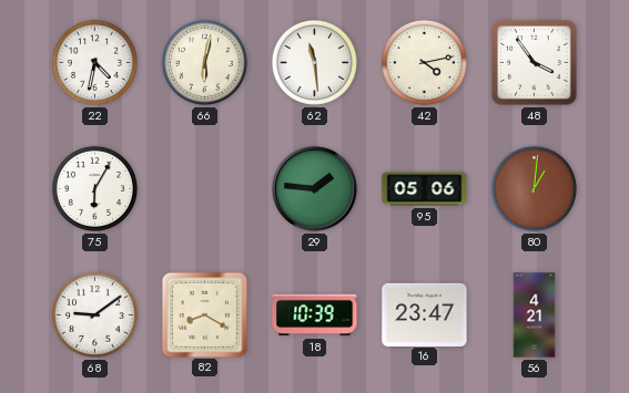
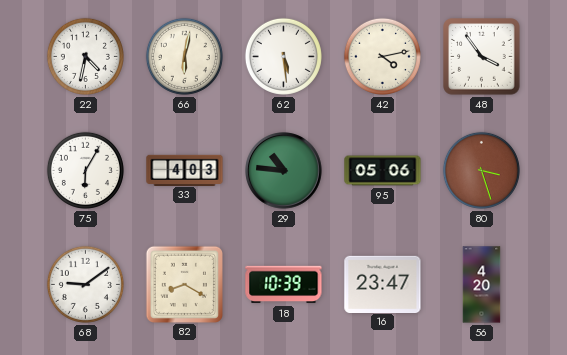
62: 11:29 -> 5:29
33: none -> 4:03
29: 1:46 -> 10:46
80: 1:01 -> 3:27
56: 4:21 -> 4:20
